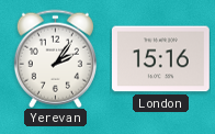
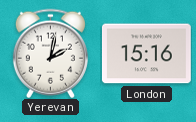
Yerevan: 2:06 -> 2:02
